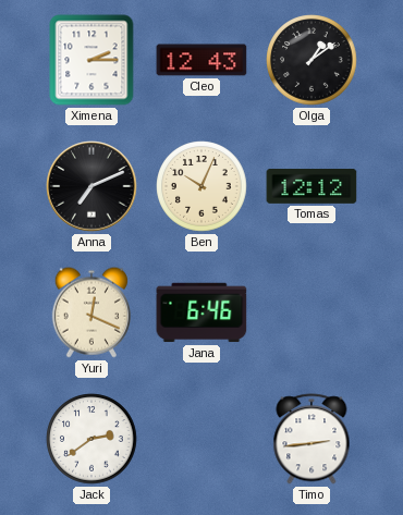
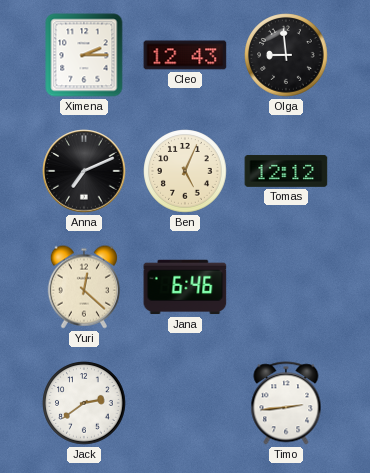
Olga: 1:09 -> 8:59
Ben: 10:04 -> 5:04
Yuri: 12:19 -> 12:22
